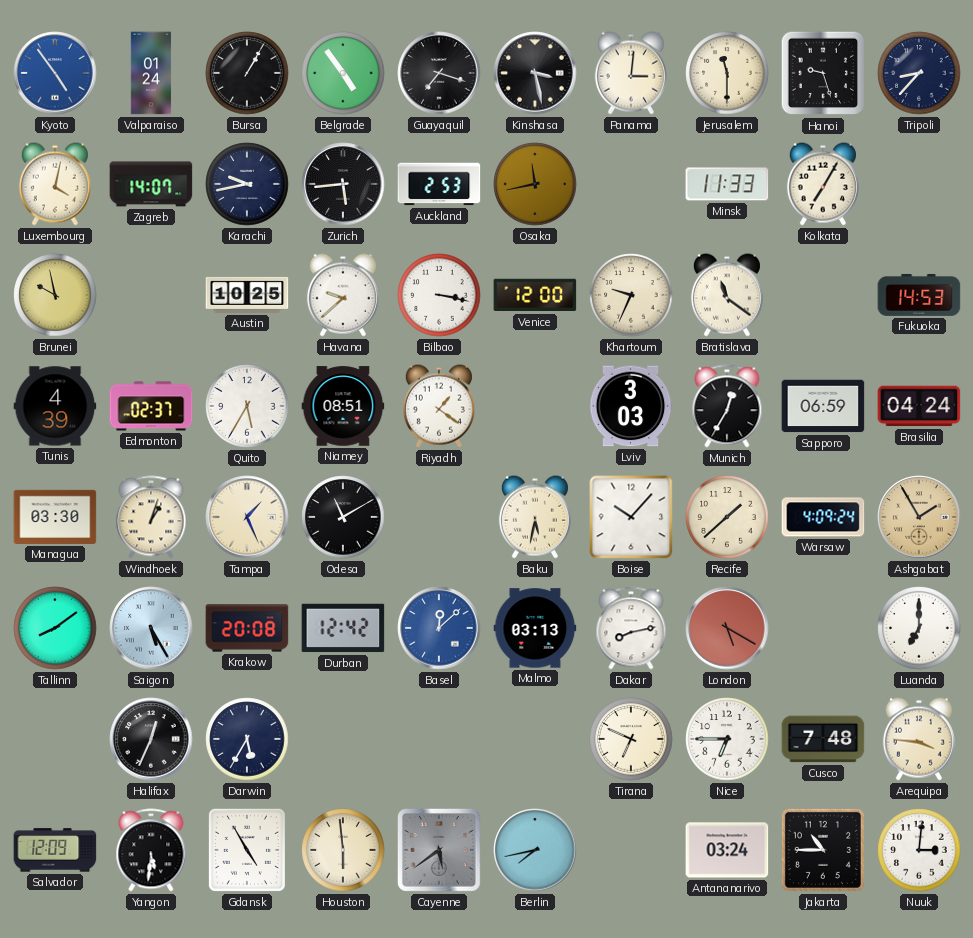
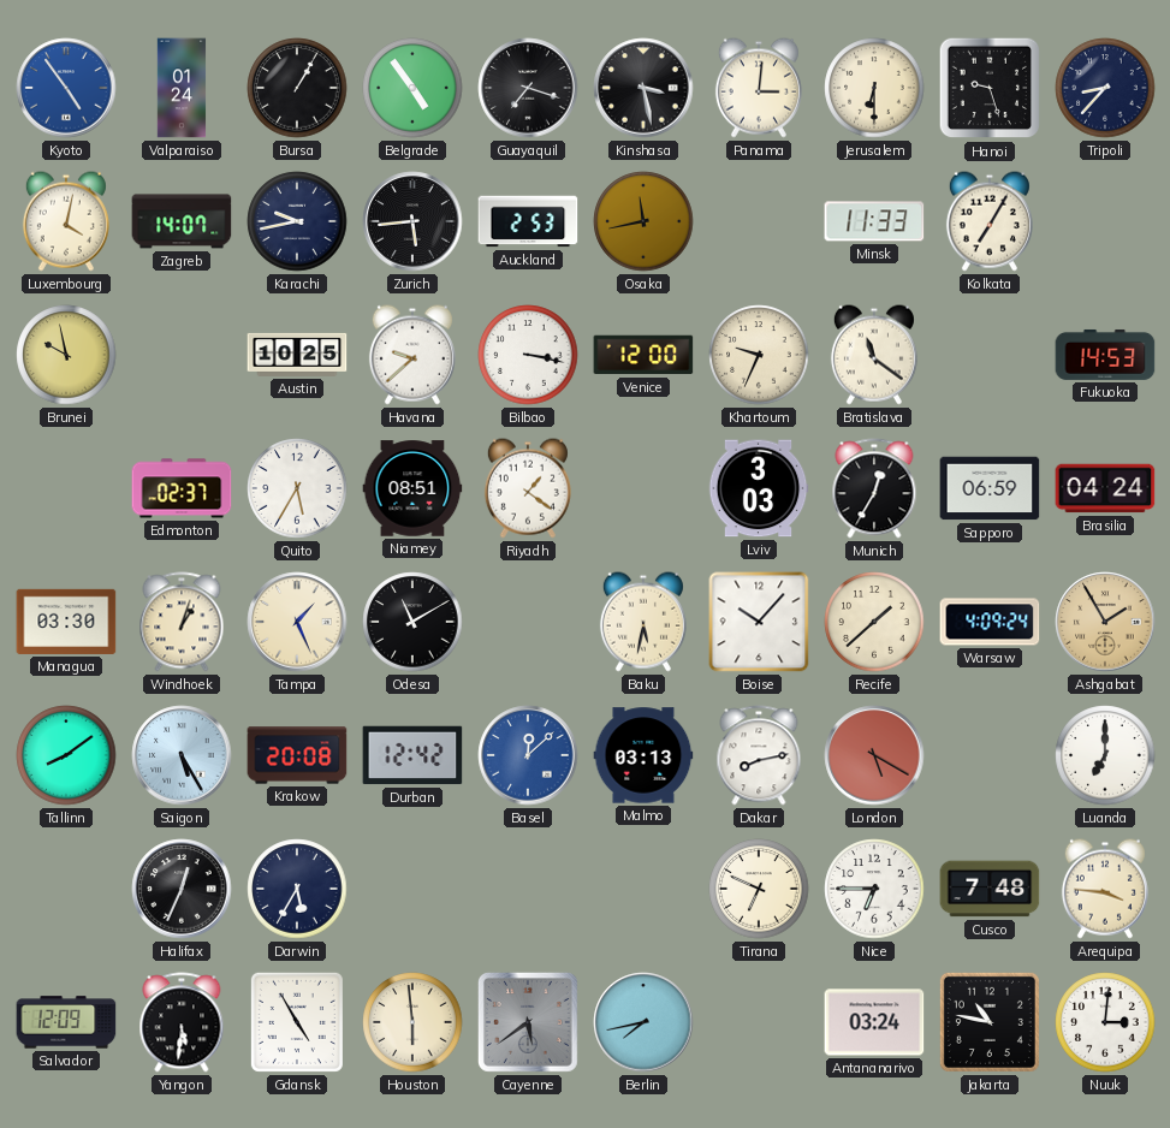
Jerusalem: 11:30 -> 6:30
Tunis: 4:39 -> none
Jakarta: 10:45 -> 10:47
